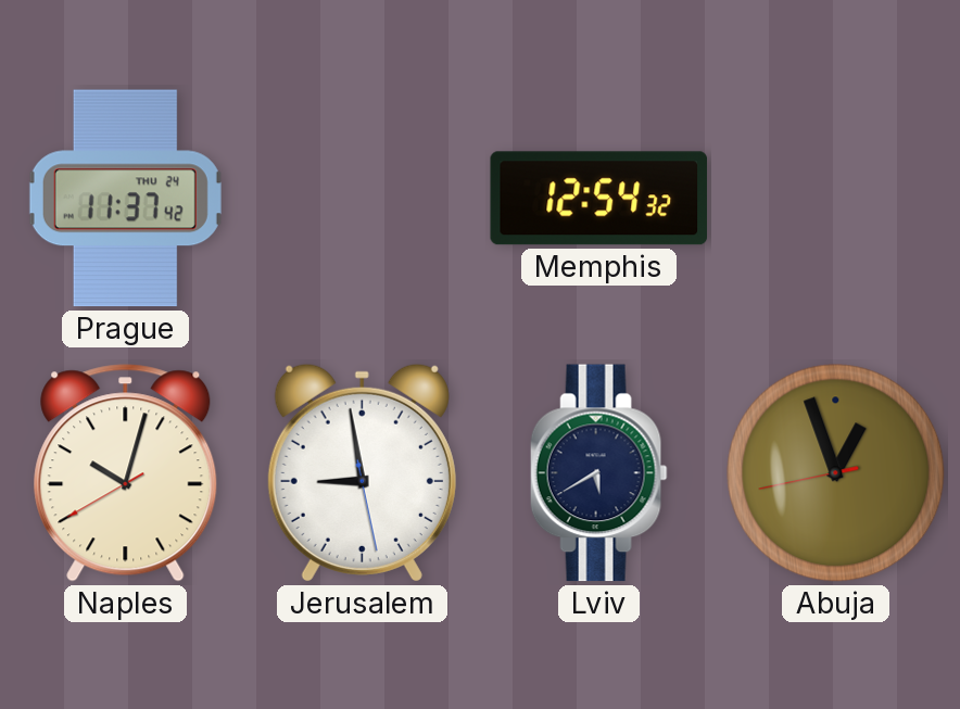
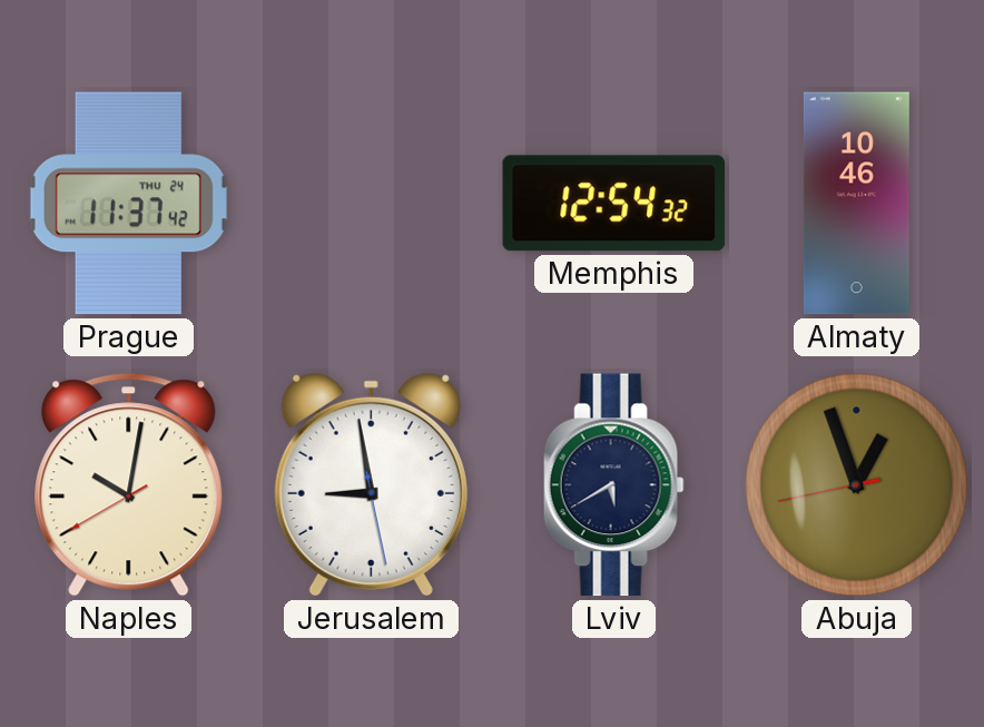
Almaty: none -> 10:46
Naples: 10:02 -> 10:01
